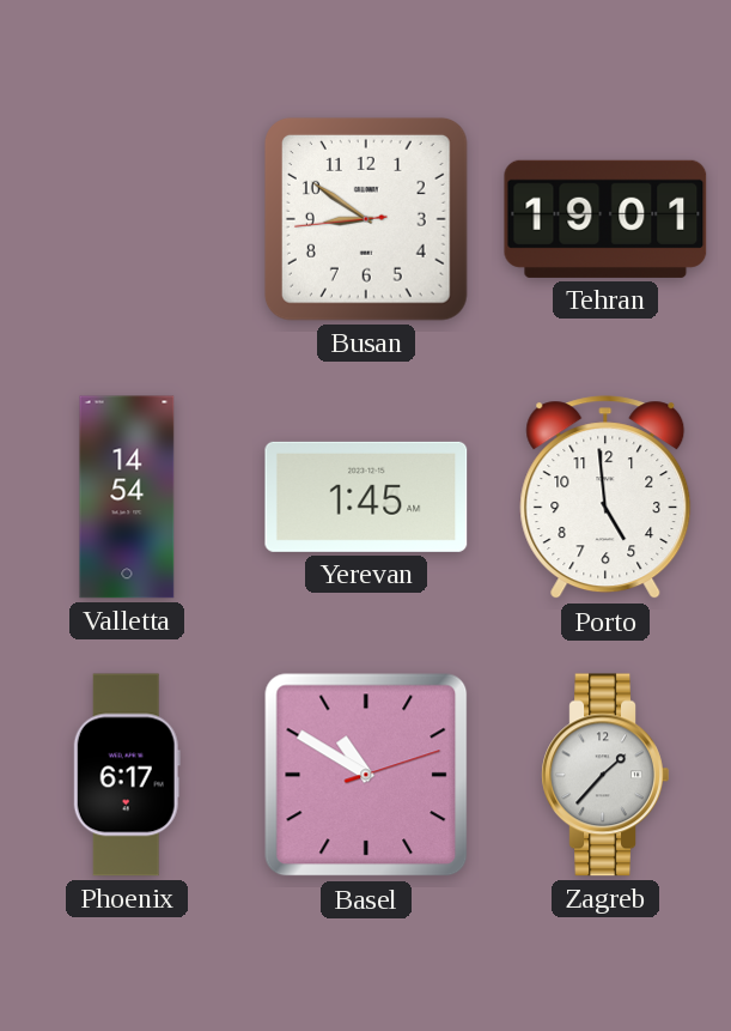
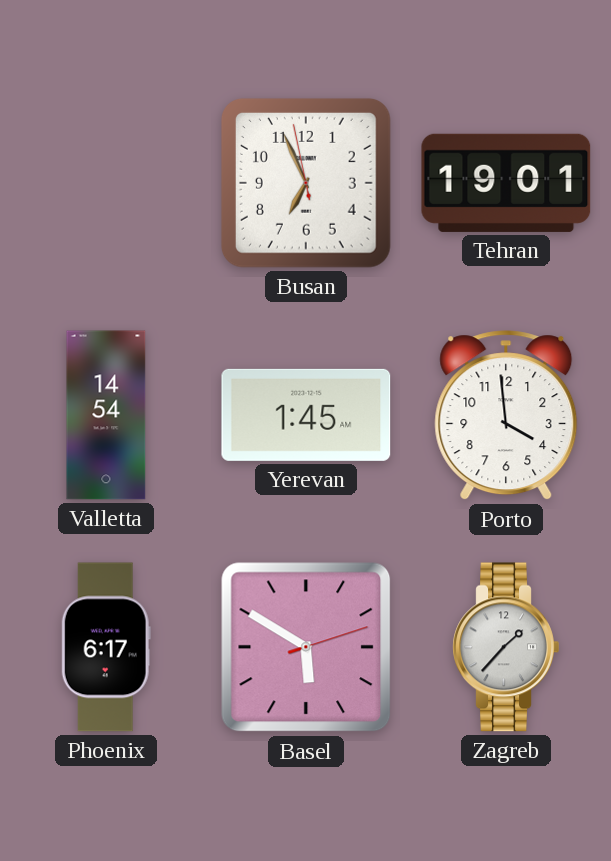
Busan: 8:50 -> 6:55
Porto: 4:59 -> 3:59
Basel: 10:50 -> 5:50
